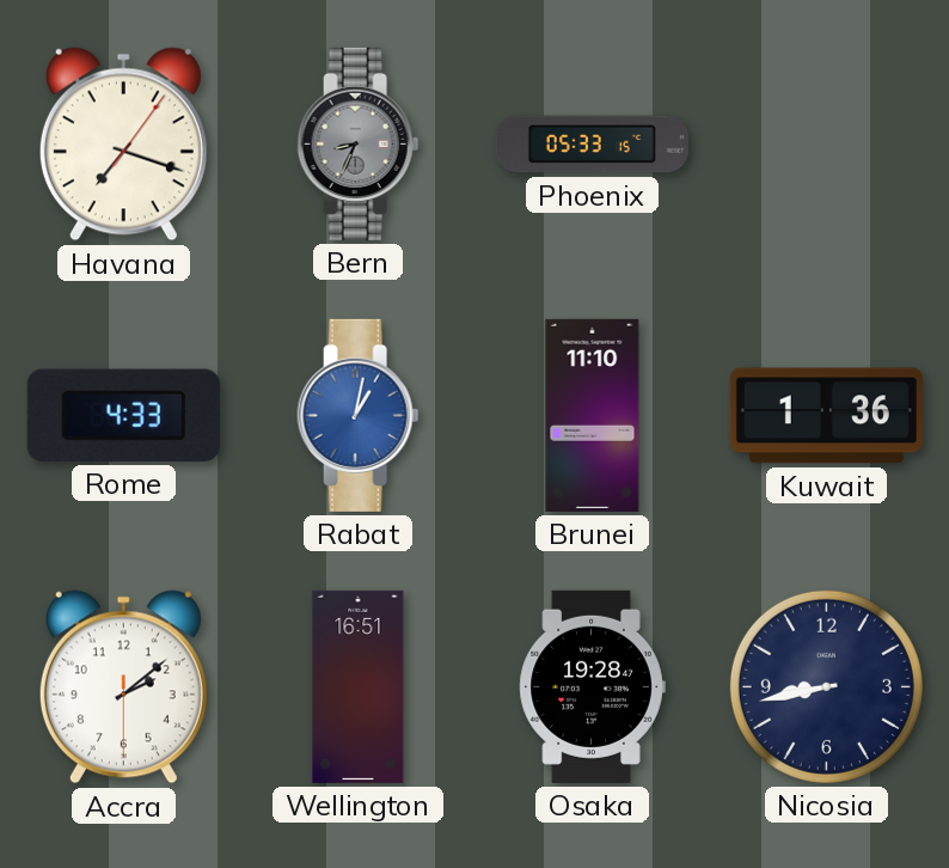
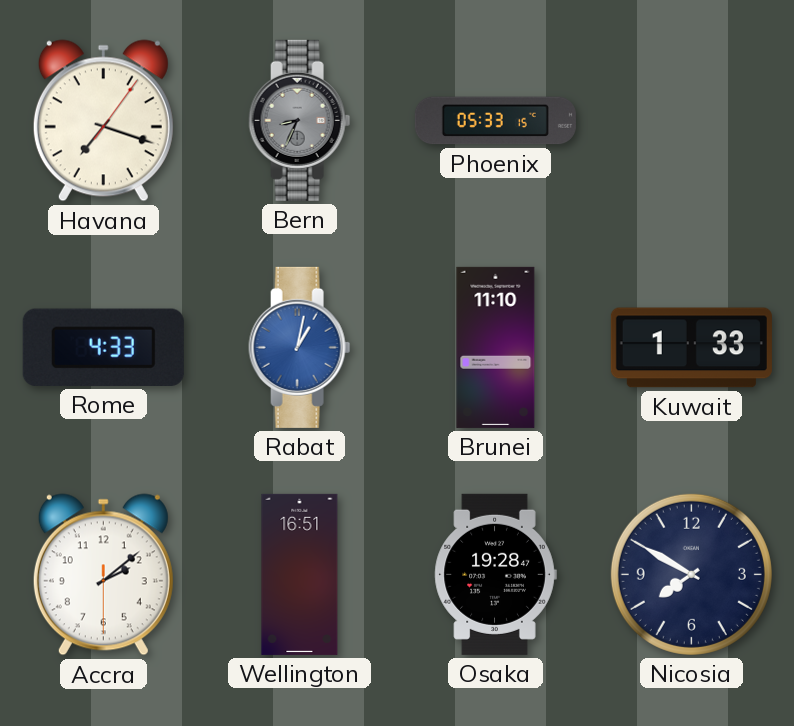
Kuwait: 1:36 -> 1:33
Nicosia: 8:43 -> 7:50
